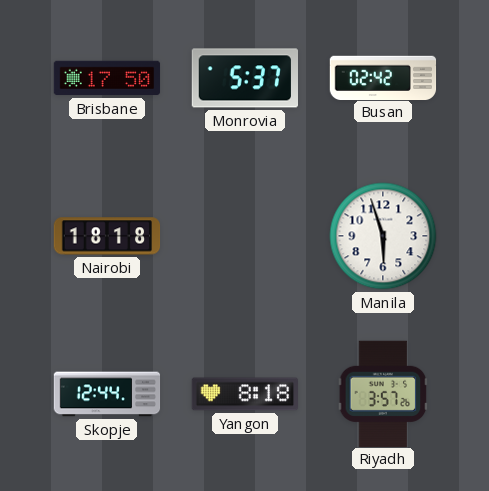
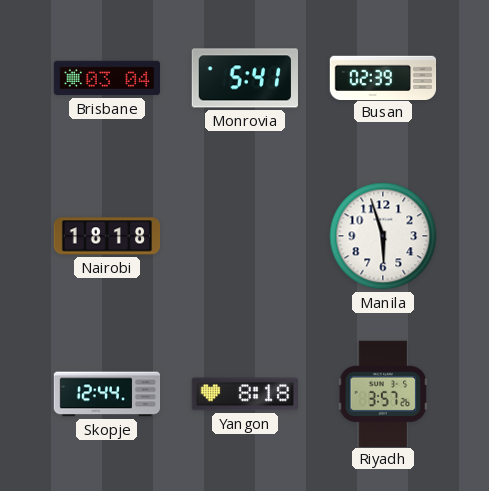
Brisbane: 17:50 -> 03:04
Monrovia: 5:37 -> 5:41
Busan: 02:42 -> 02:39
